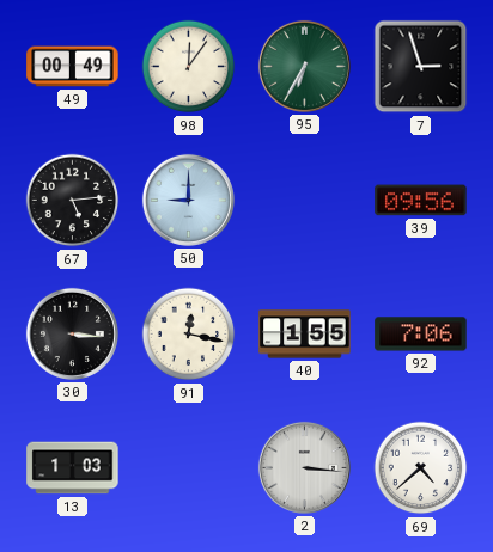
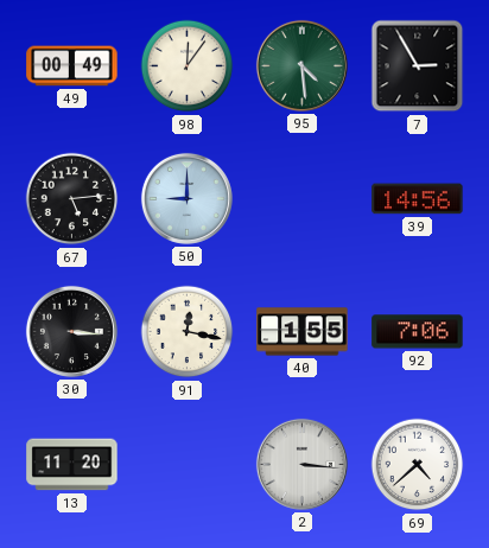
95: 6:35 -> 4:29
7: 2:57 -> 2:55
39: 09:56 -> 14:56
13: 1:03 -> 11:20
